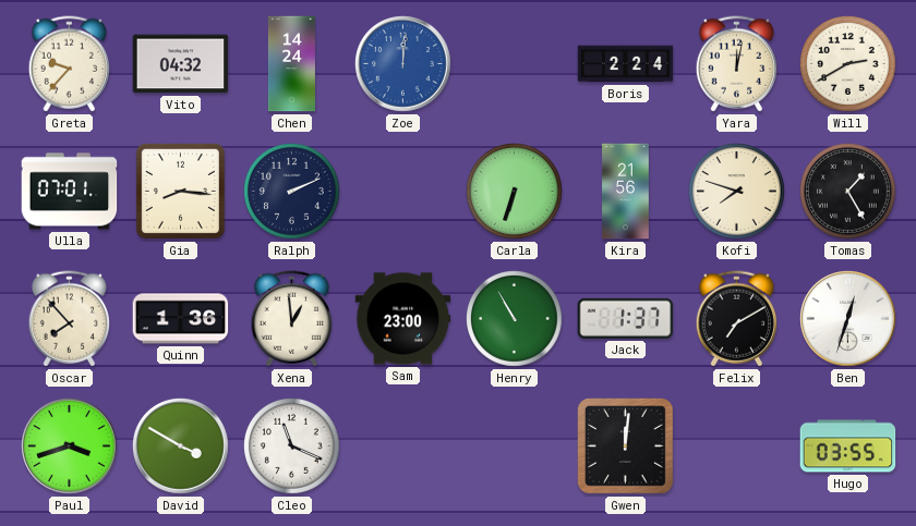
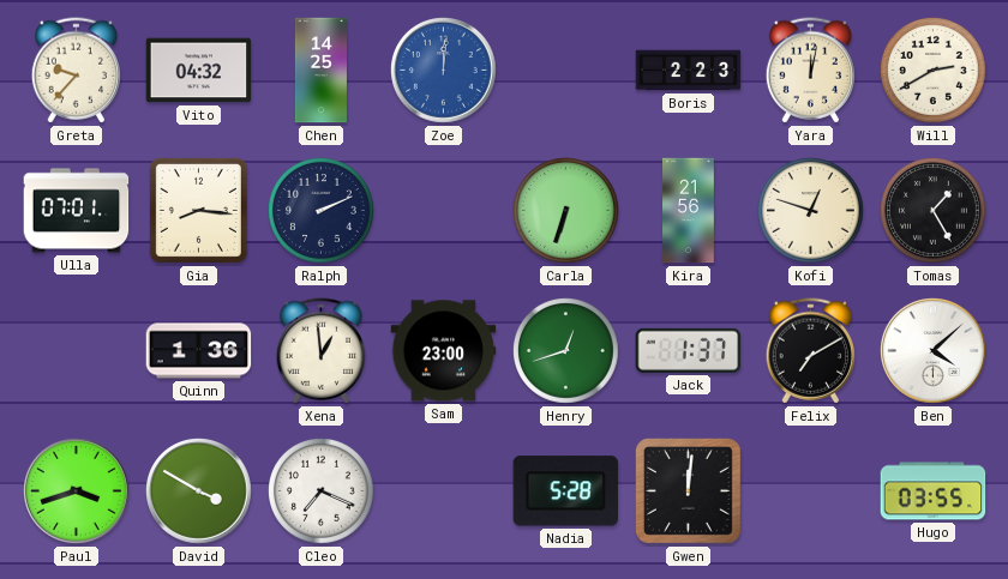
Chen: 14:24 -> 14:25
Boris: 2:24 -> 2:23
Kofi: 7:48 -> 12:48
Oscar: 7:53 -> none
Henry: 10:55 -> 12:42
Ben: 12:33 -> 4:08
Cleo: 11:19 -> 7:19
Nadia: none -> 5:28
